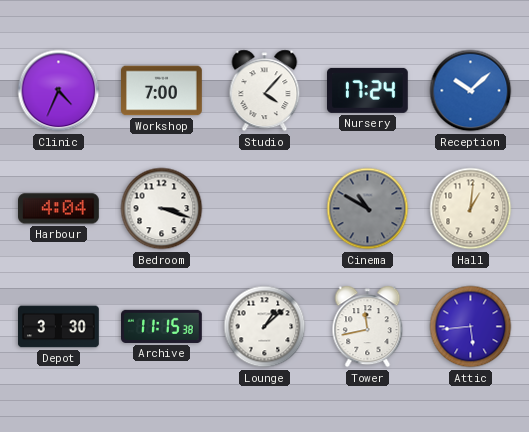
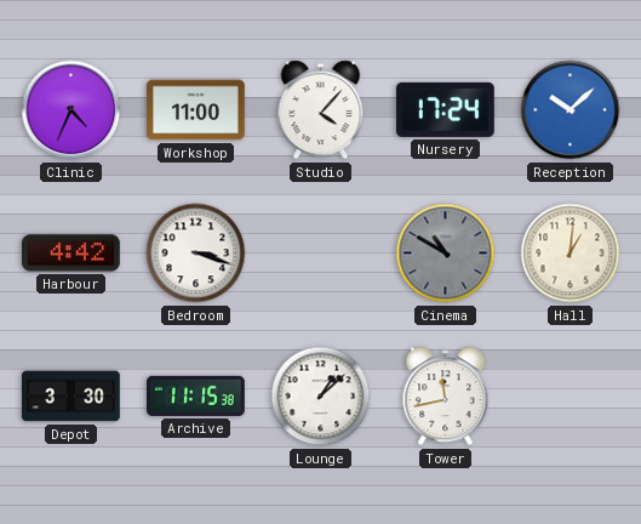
Workshop: 7:00 -> 11:00
Harbour: 4:04 -> 4:42
Attic: 5:44 -> none
